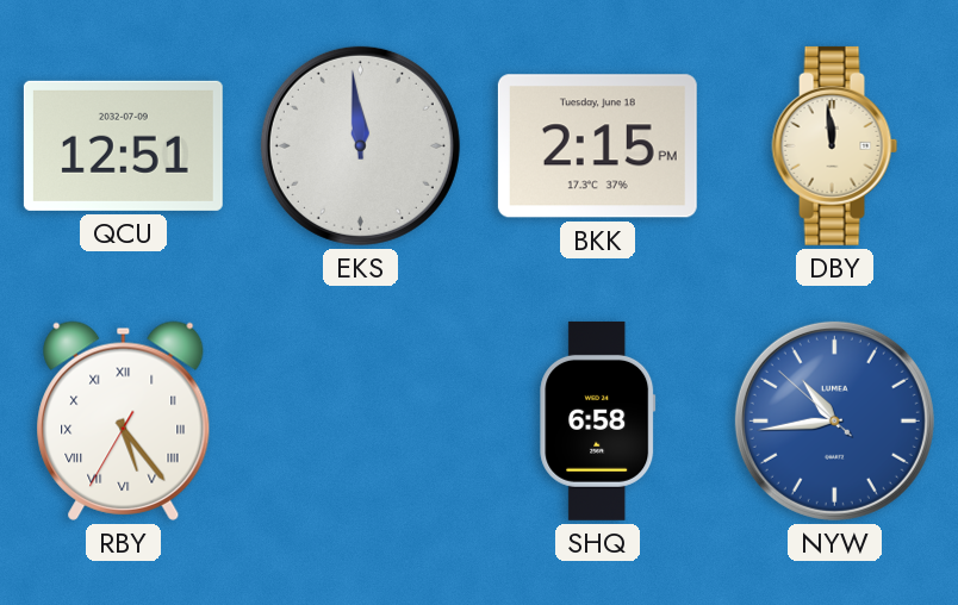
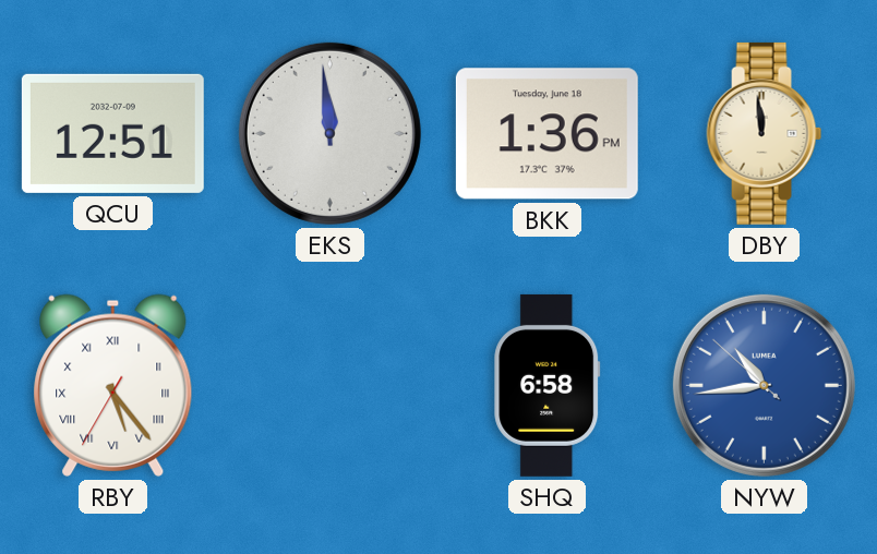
BKK: 2:15 -> 1:36
